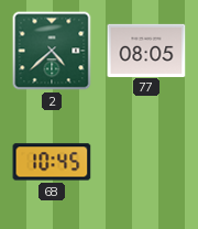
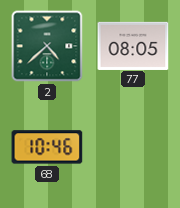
68: 10:45 -> 10:46
